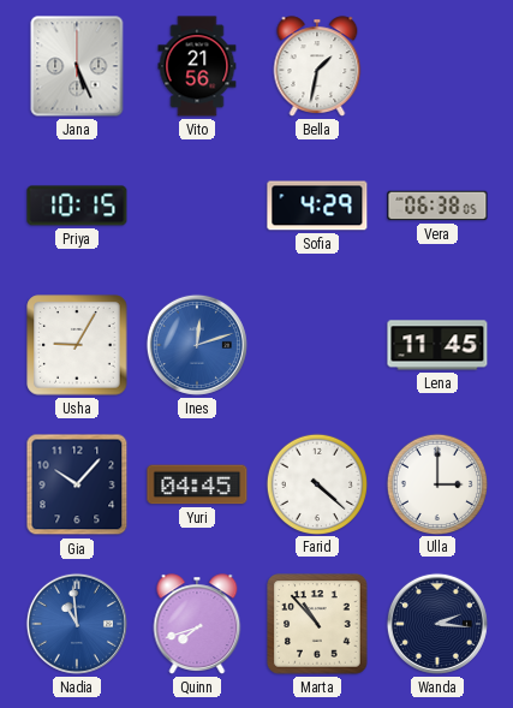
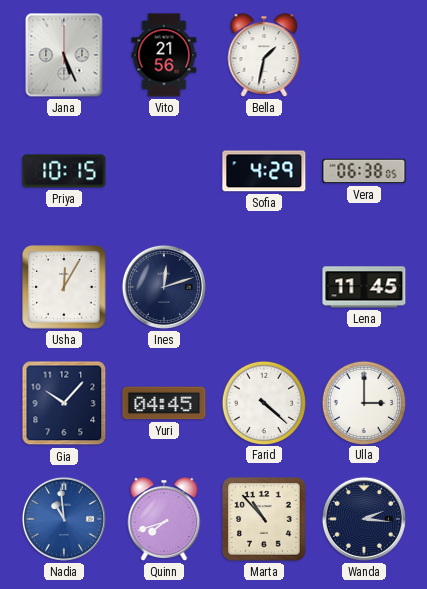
Usha: 9:05 -> 12:05
Ines dial: blue -> navy
